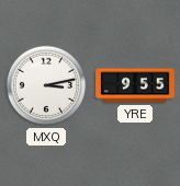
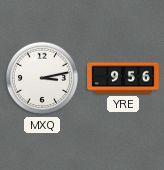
YRE: 9:55 -> 9:56
